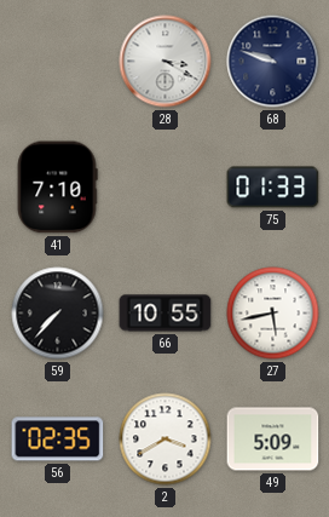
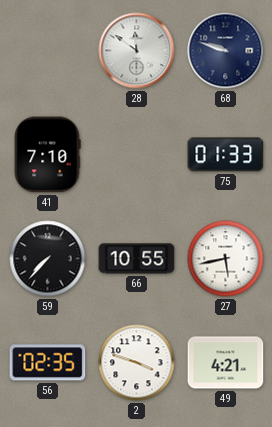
28: 3:20 -> 11:51
2: 3:40 -> 3:48
49: 5:09 -> 4:21
